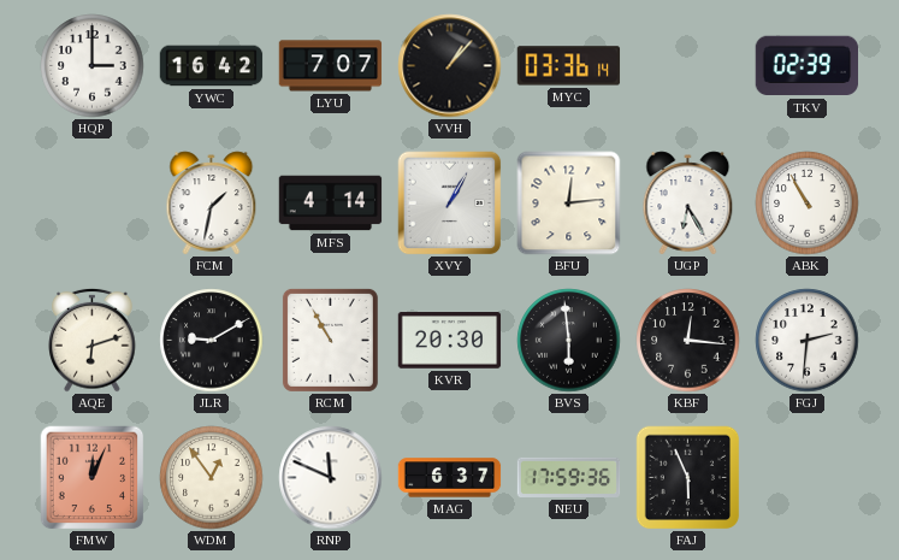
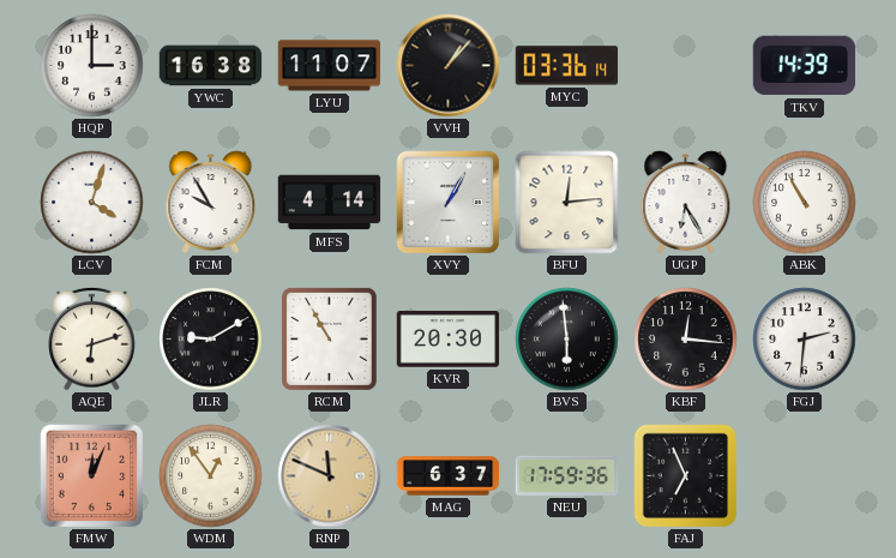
YWC: 16:42 -> 16:38
LYU: 7:07 -> 11:07
TKV: 02:39 -> 14:39
LCV: none -> 4:03
FCM: 1:32 -> 9:55
RNP dial: white -> champagne
FAJ: 5:56 -> 6:56
